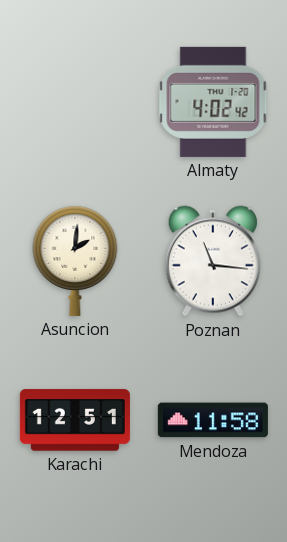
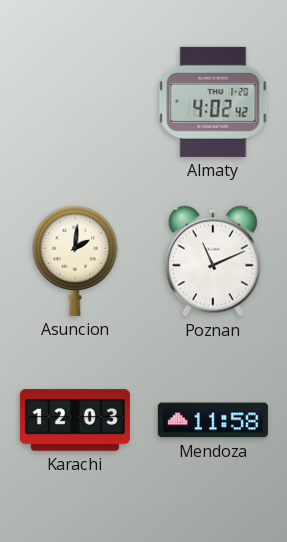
Poznan: 11:16 -> 11:11
Karachi: 12:51 -> 12:03
